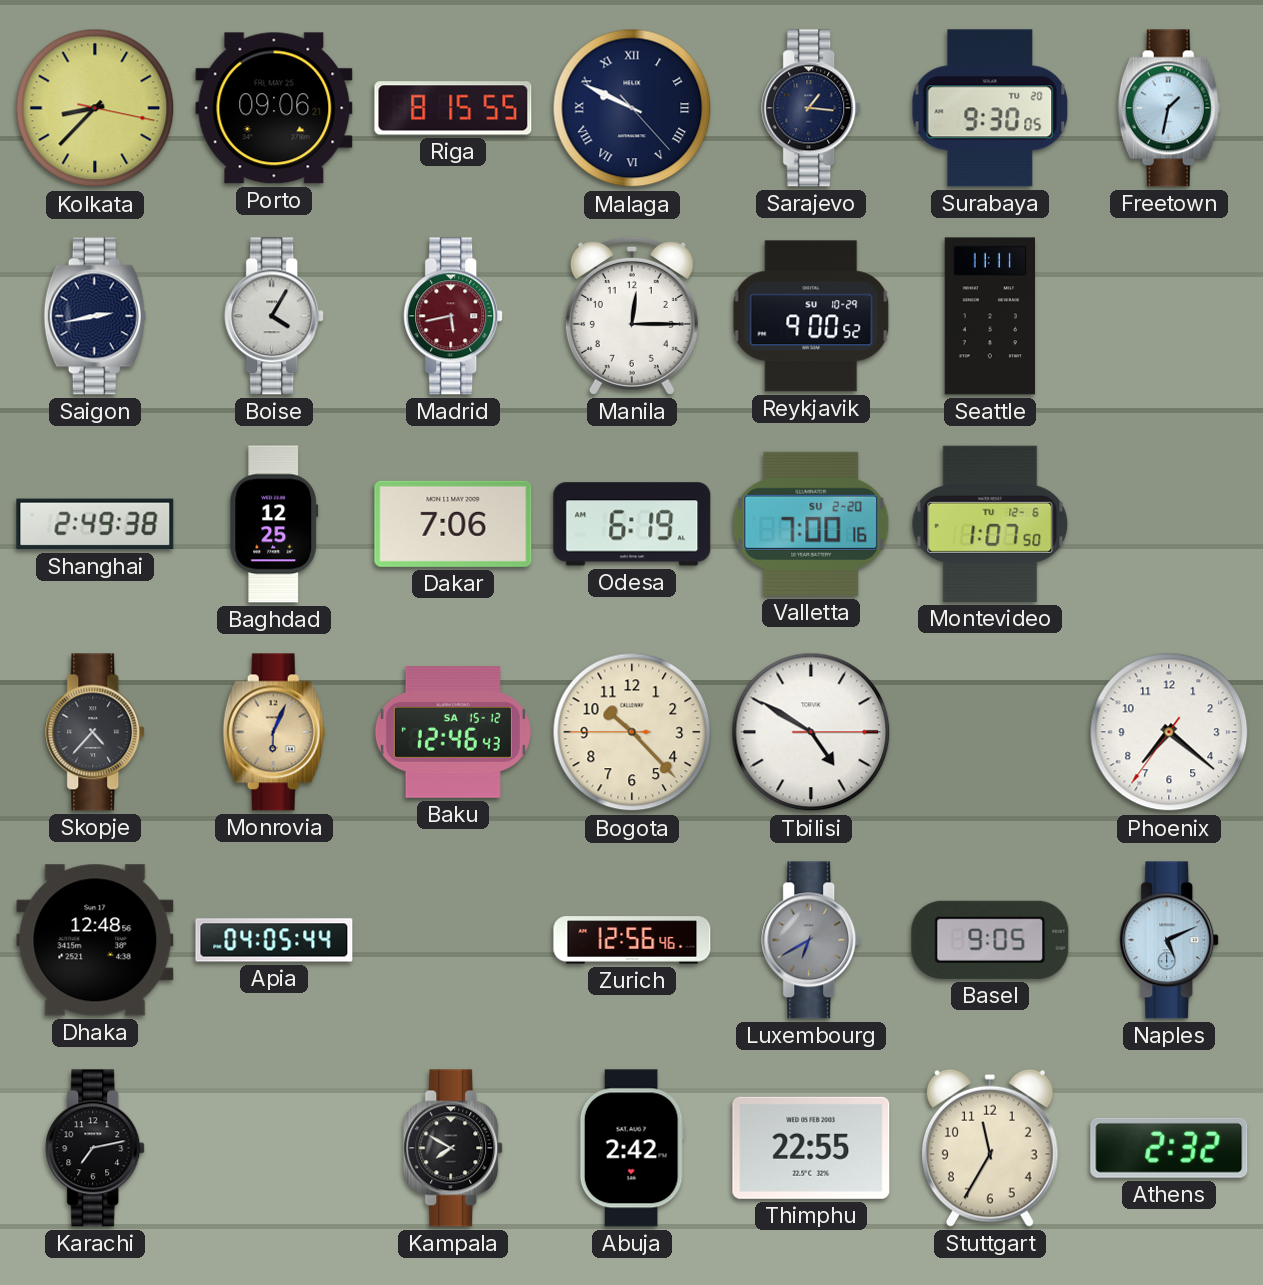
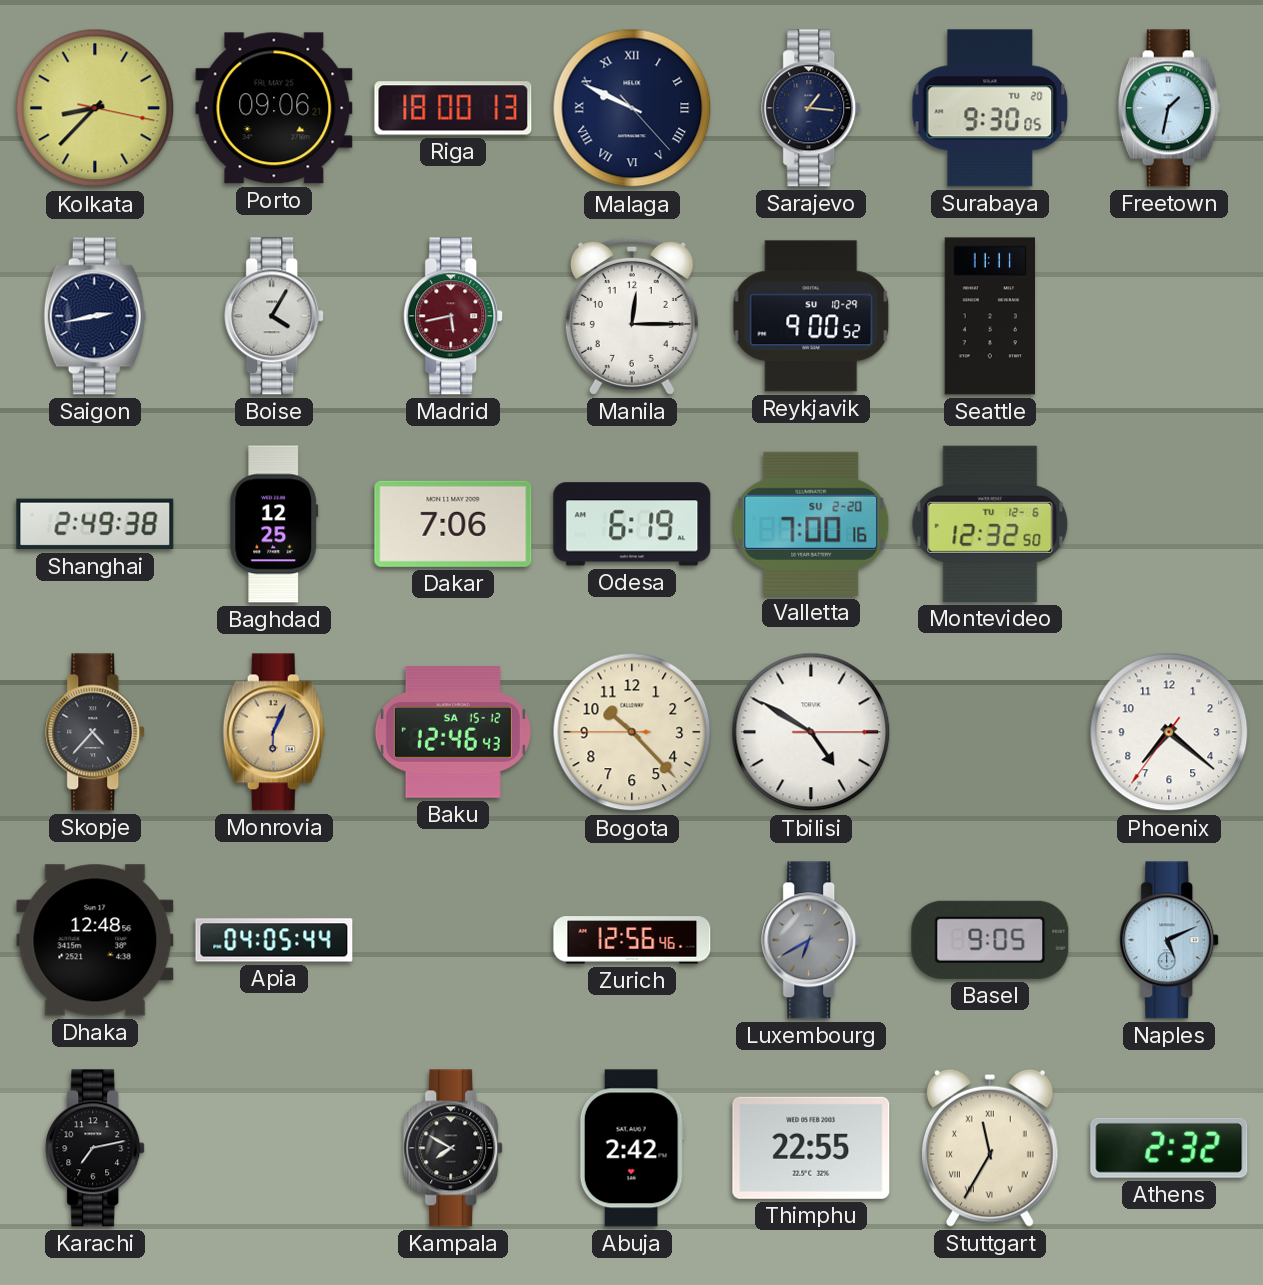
Riga: 8:15 -> 18:00
Montevideo: 1:07 -> 12:32
Stuttgart numerals: Arabic -> Roman
